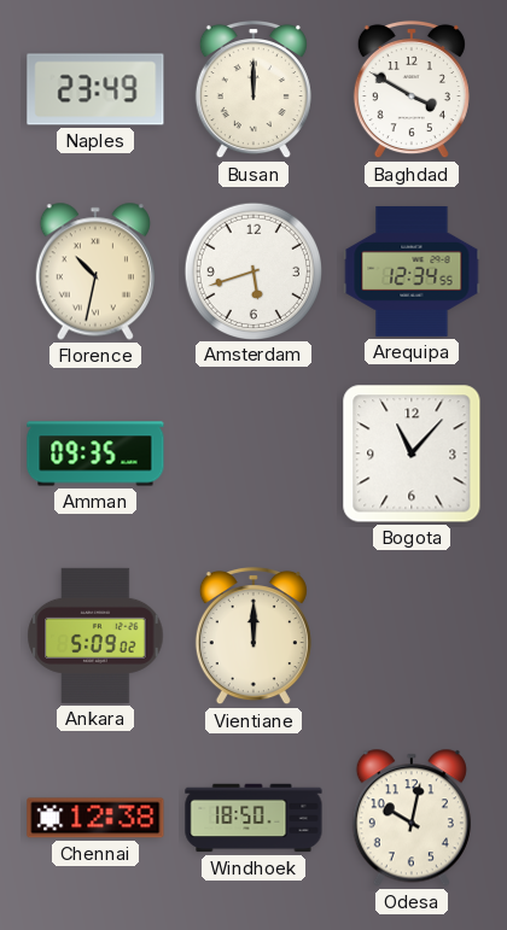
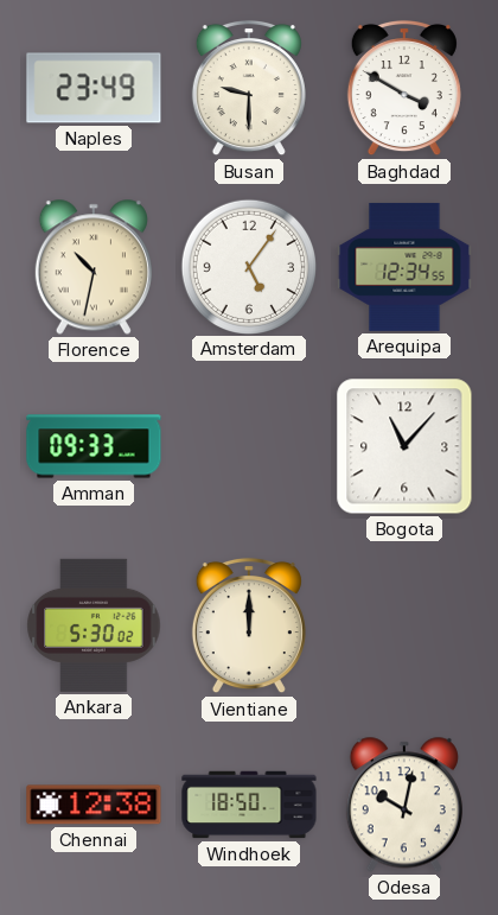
Busan: 12:00 -> 9:30
Amsterdam: 5:42 -> 5:06
Amman: 09:35 -> 09:33
Ankara: 5:09 -> 5:30
